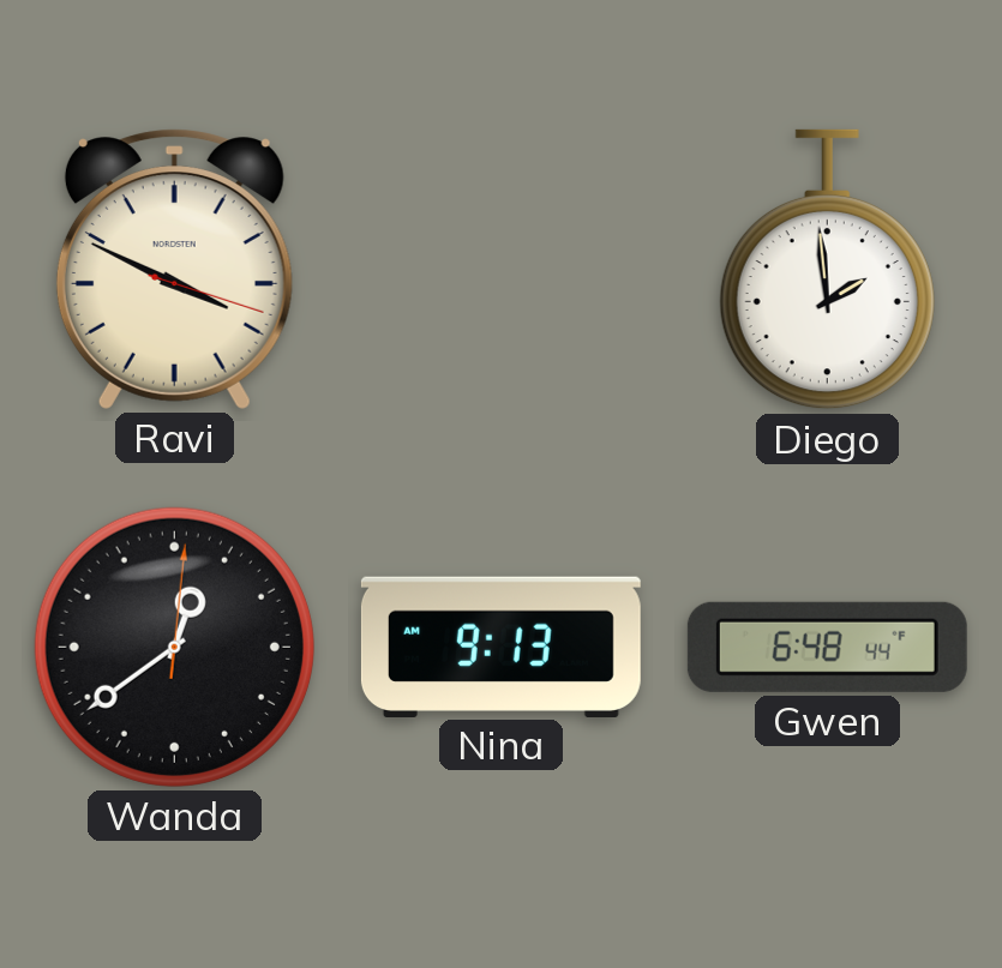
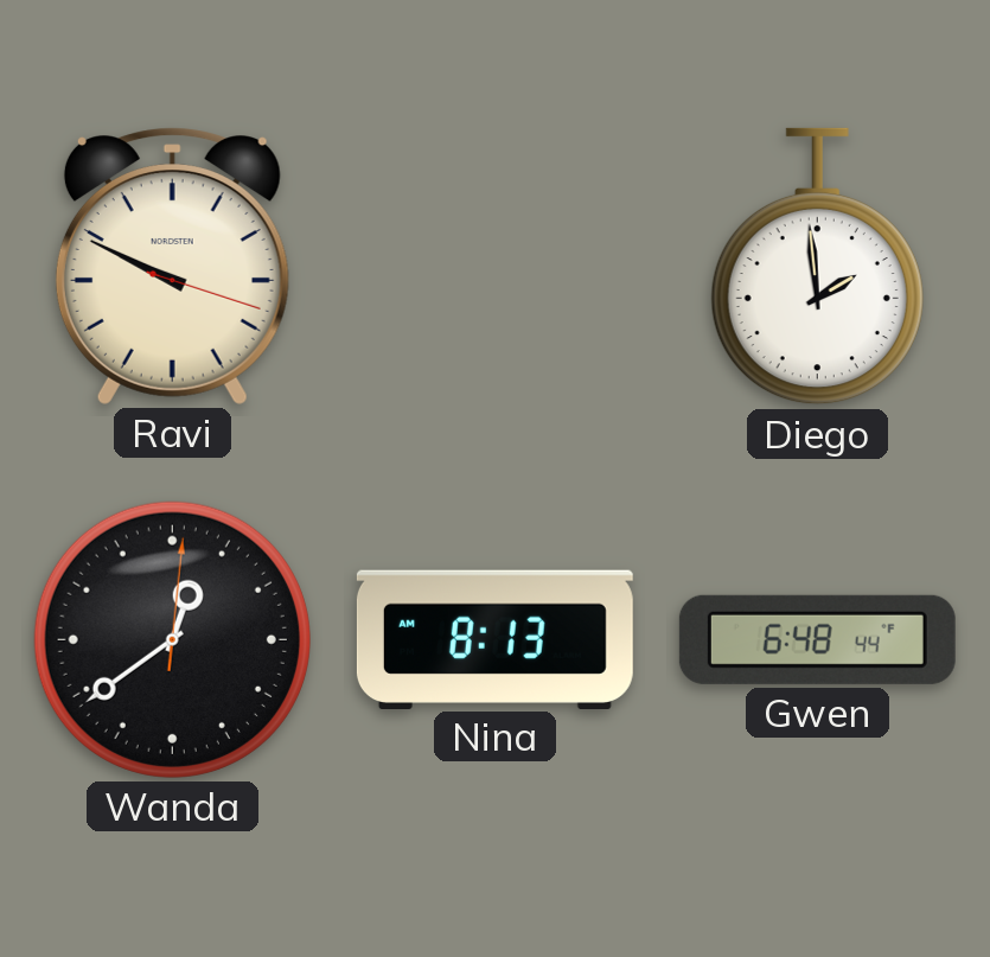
Ravi: 3:49 -> 9:49
Nina: 9:13 -> 8:13
